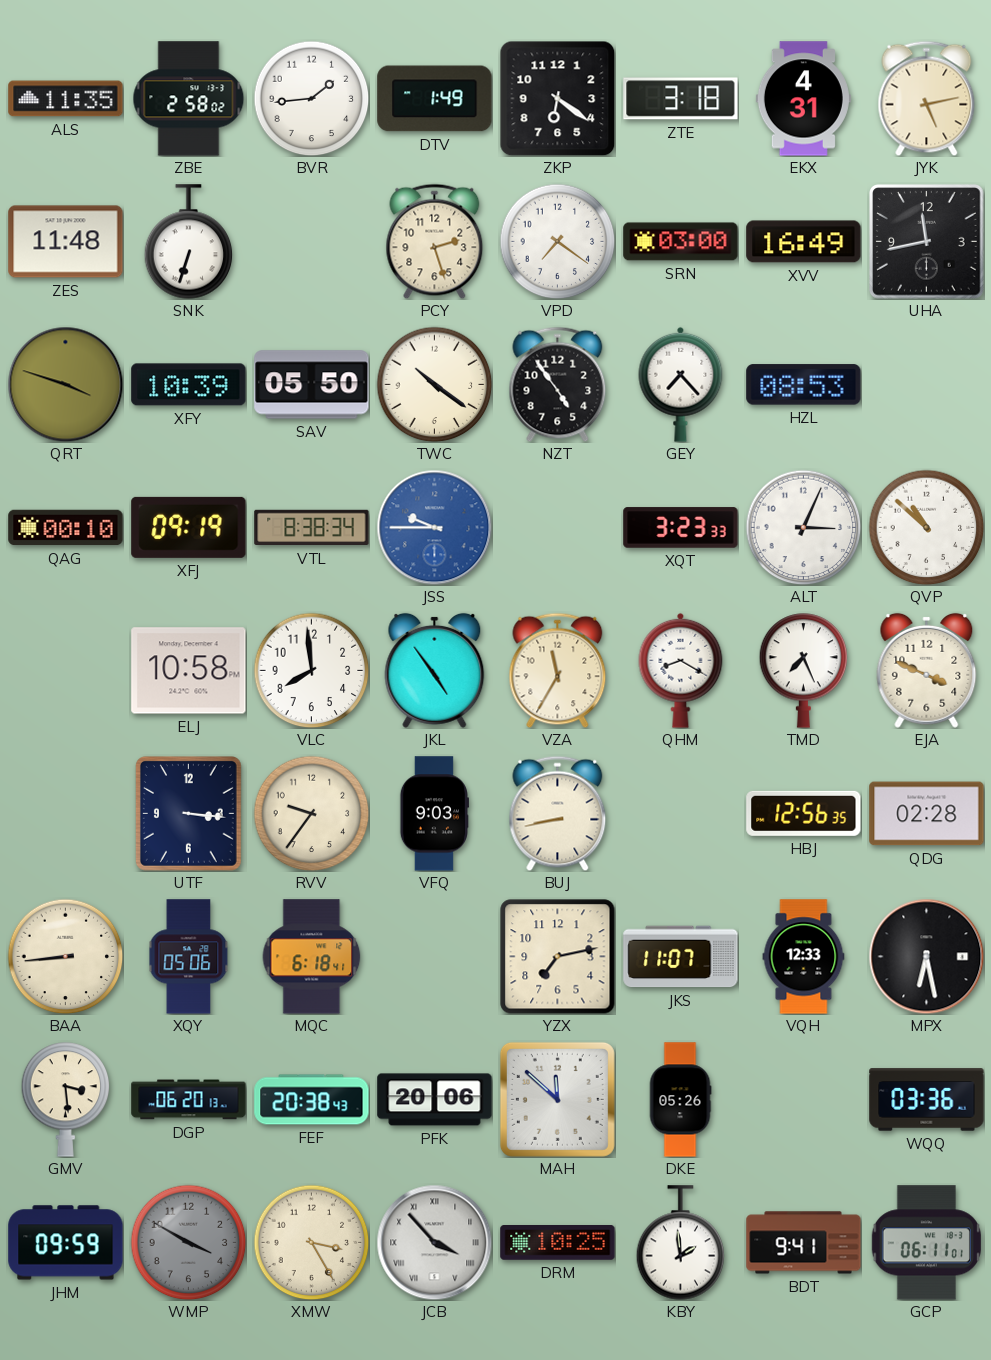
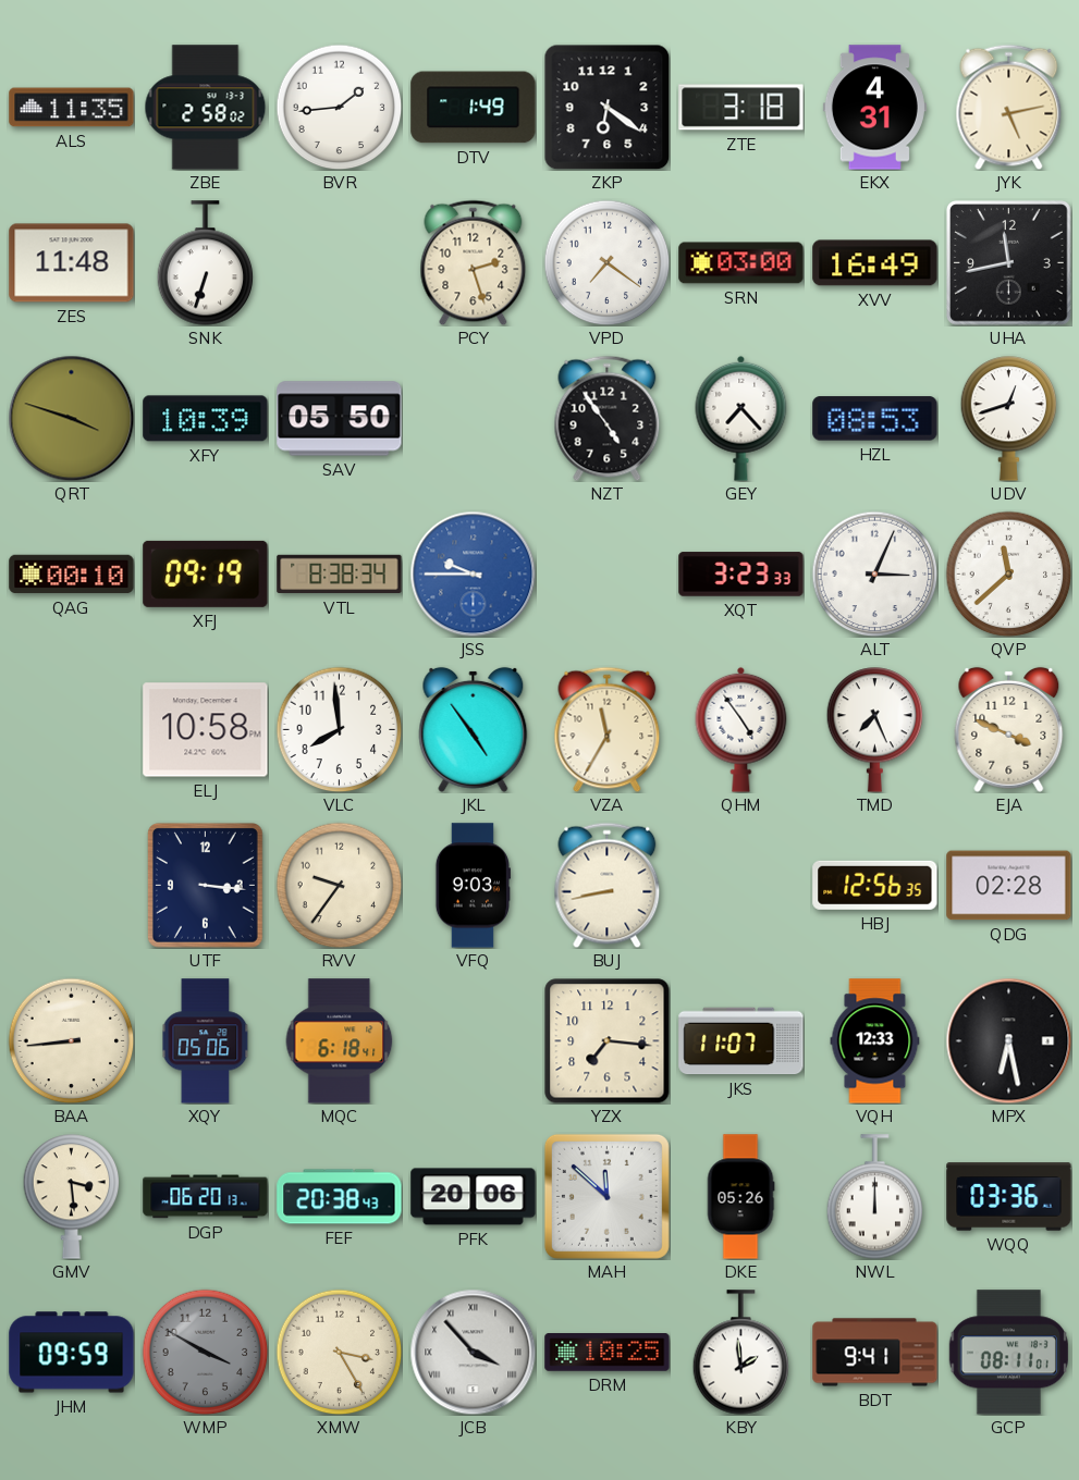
TWC: 10:21 -> none
UDV: none -> 12:42
QVP: 10:52 -> 11:38
QHM: 8:20 -> 4:54
YZX: 7:13 -> 7:16
NWL: none -> 12:00
GCP: 06:11 -> 08:11
